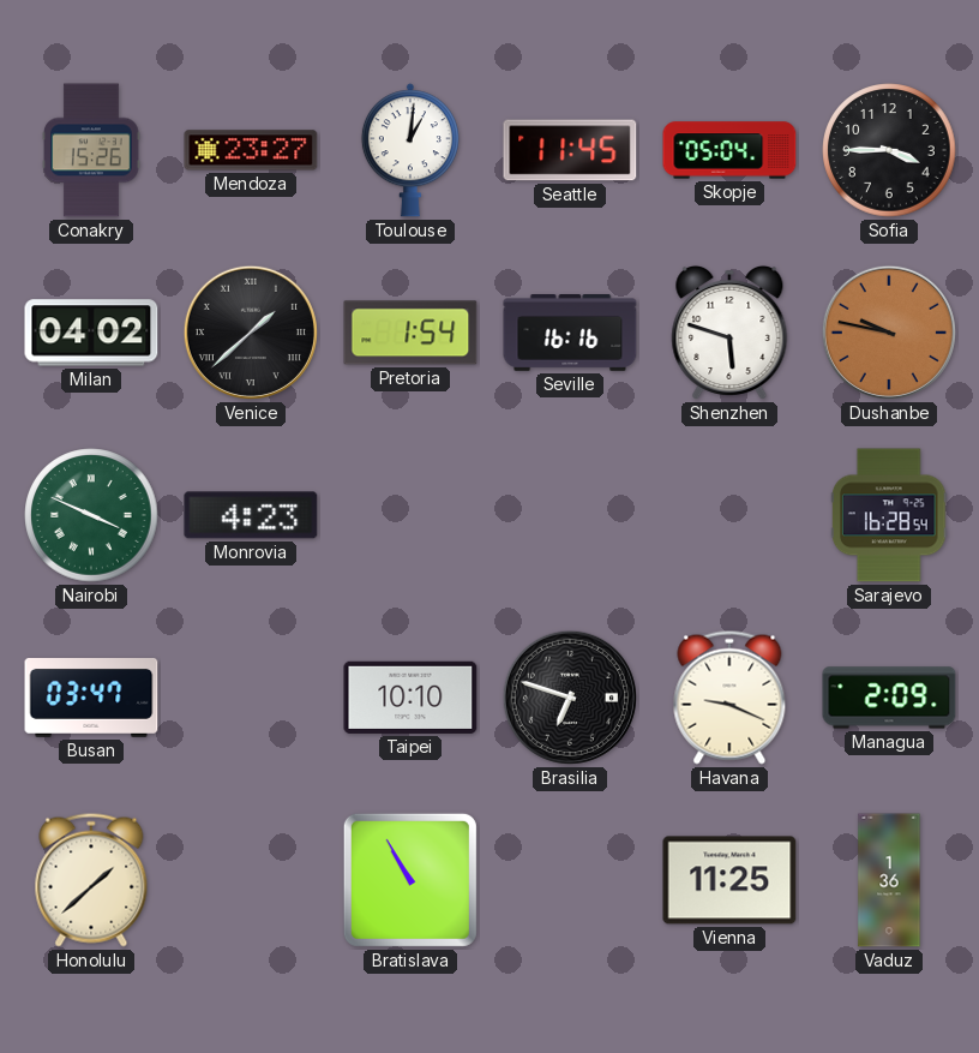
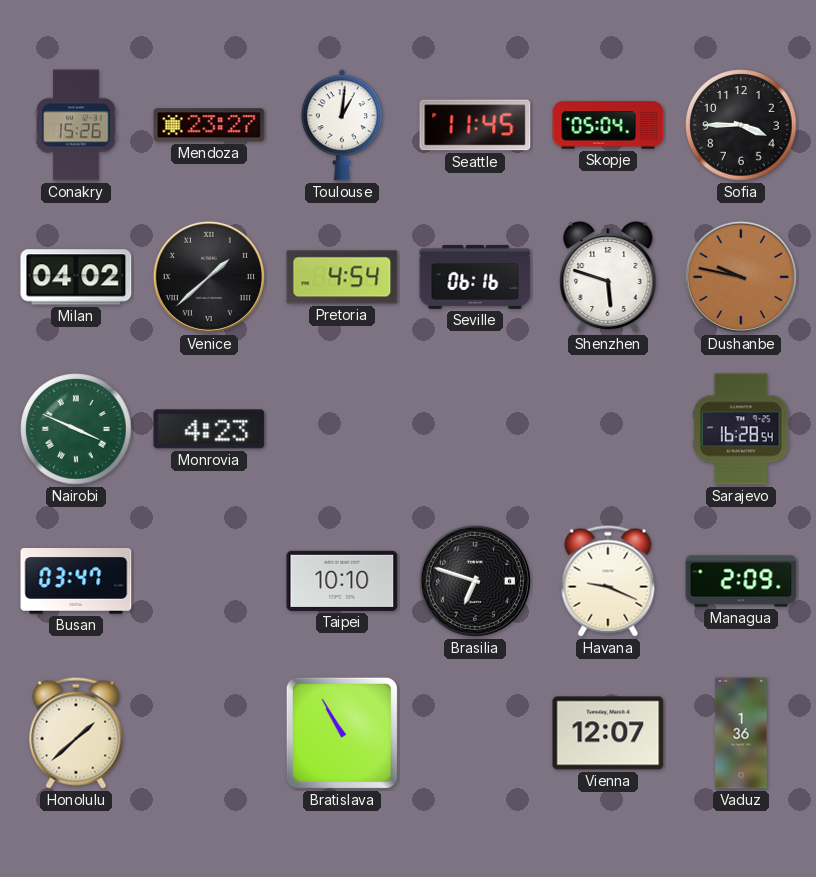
Pretoria: 1:54 -> 4:54
Seville: 16:16 -> 06:16
Vienna: 11:25 -> 12:07
